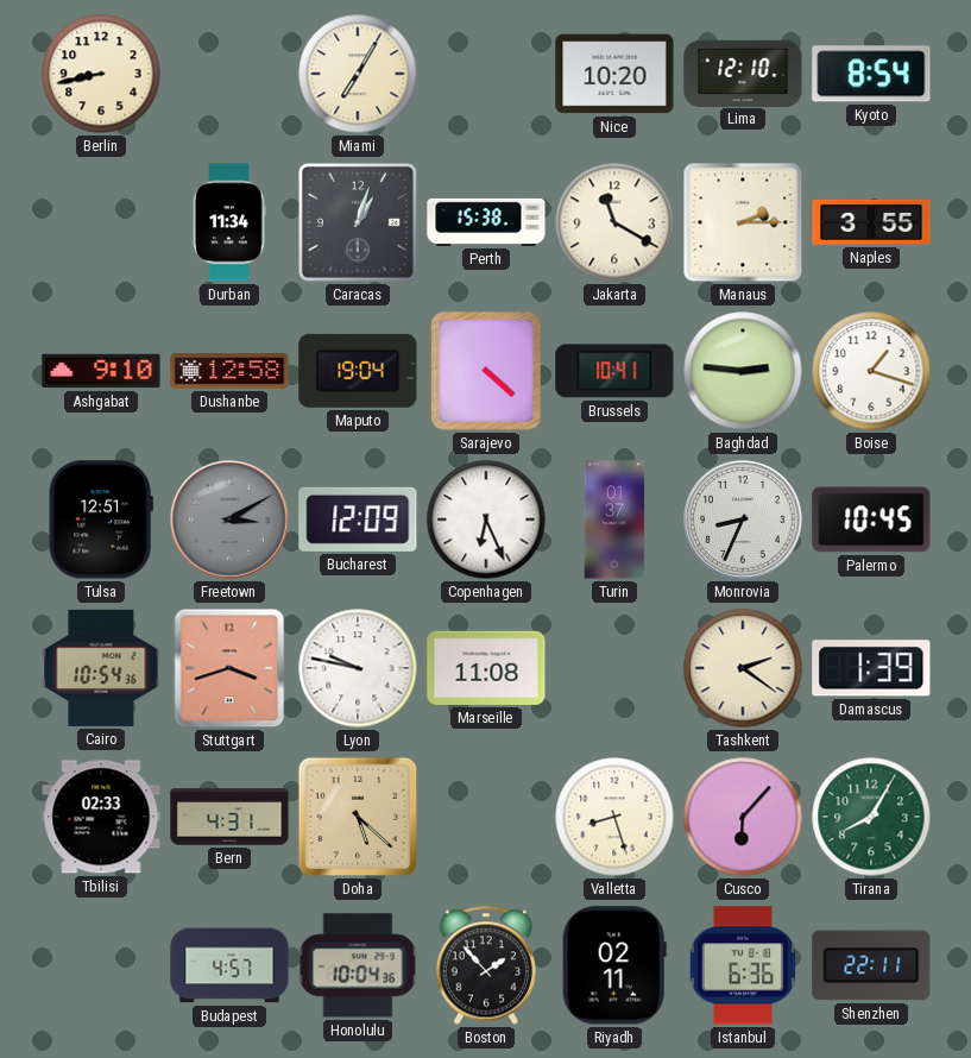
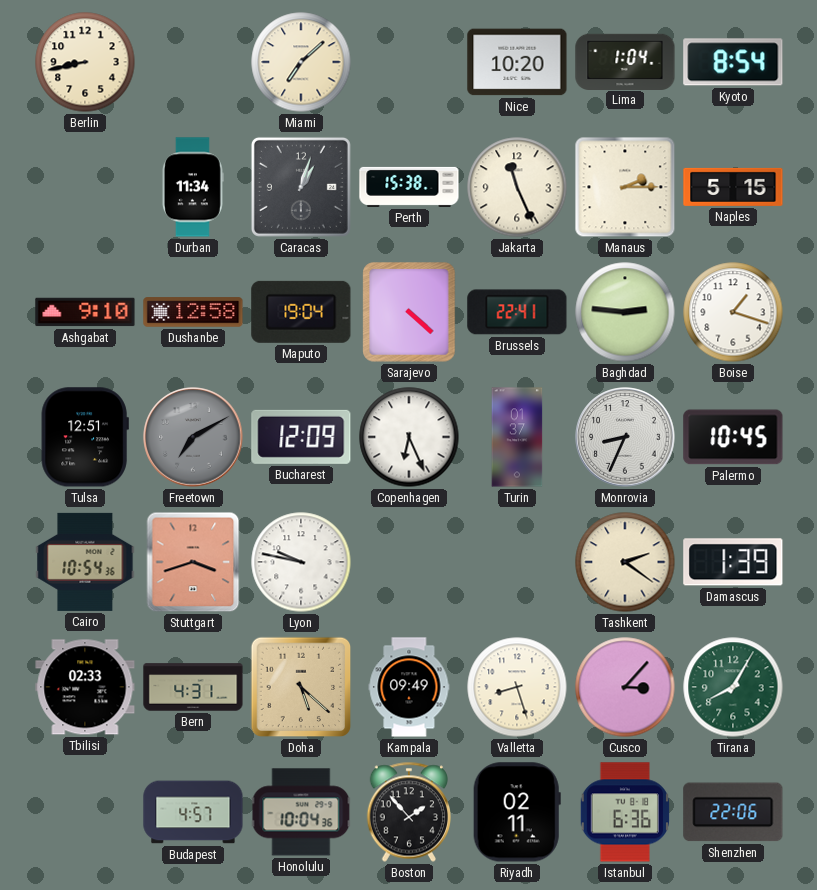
Miami: 7:05 -> 7:08
Lima: 12:10 -> 1:04
Jakarta: 11:20 -> 11:26
Naples: 3:55 -> 5:15
Brussels: 10:41 -> 22:41
Freetown: 3:10 -> 7:10
Marseille: 11:08 -> none
Kampala: none -> 09:49
Cusco: 6:07 -> 3:07
Shenzhen: 22:11 -> 22:06
